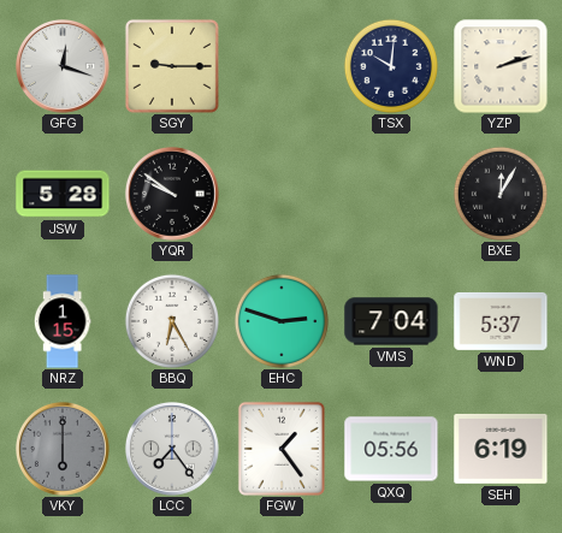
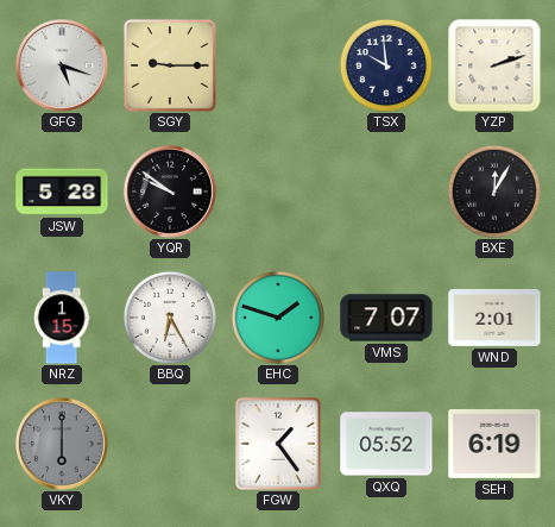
GFG: 12:18 -> 5:18
TSX: 10:01 -> 9:59
EHC: 2:48 -> 1:48
VMS: 7:04 -> 7:07
WND: 5:37 -> 2:01
LCC: 7:24 -> none
QXQ: 05:56 -> 05:52
